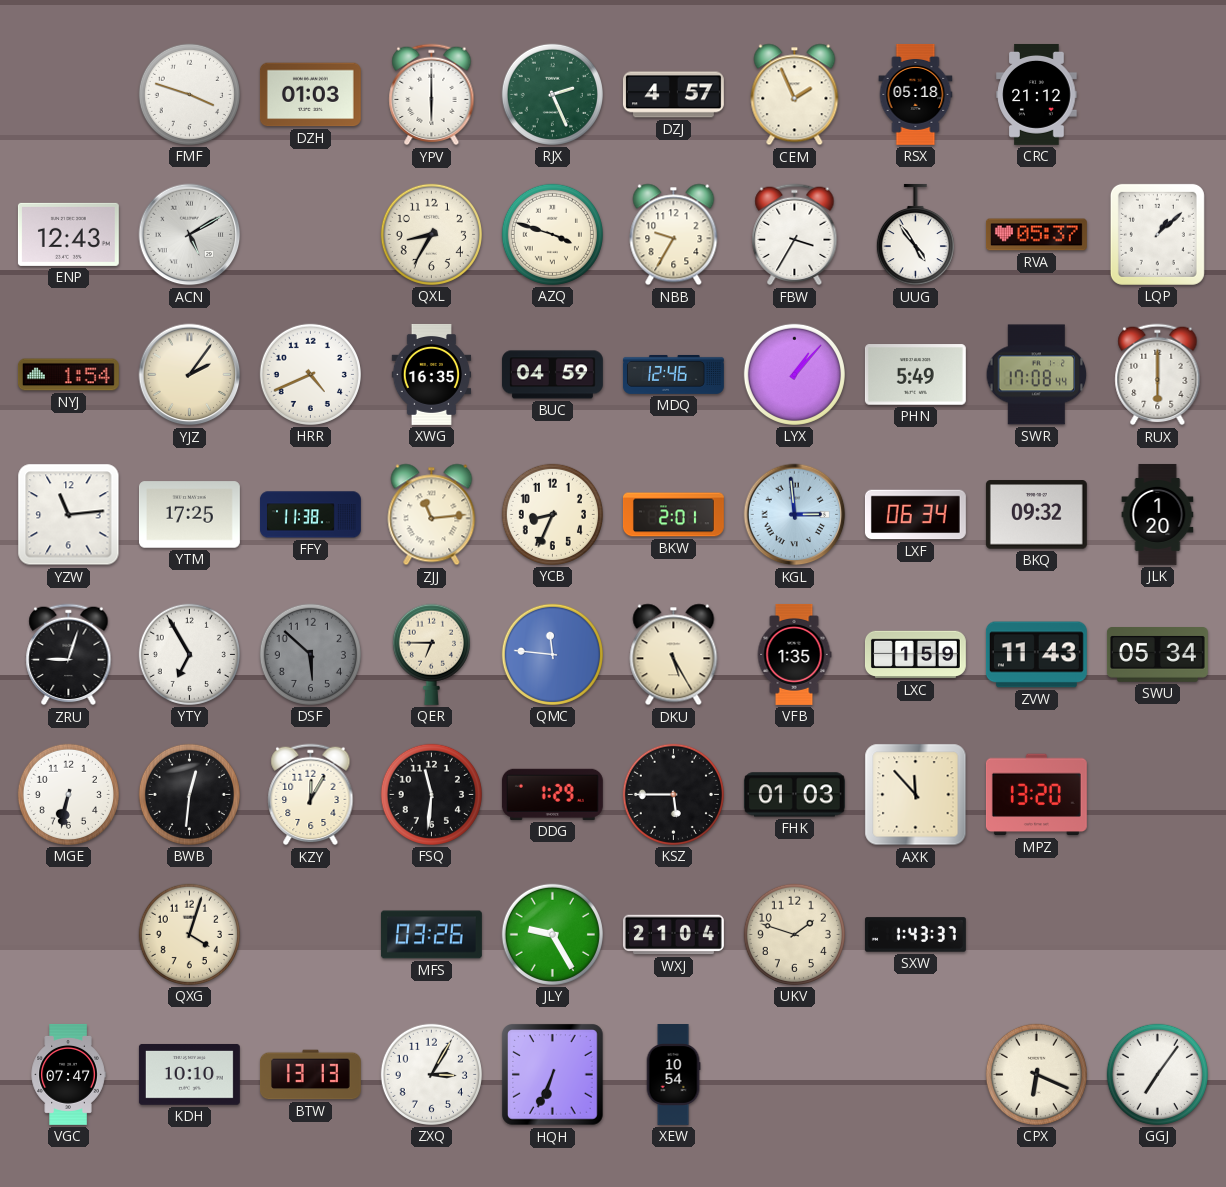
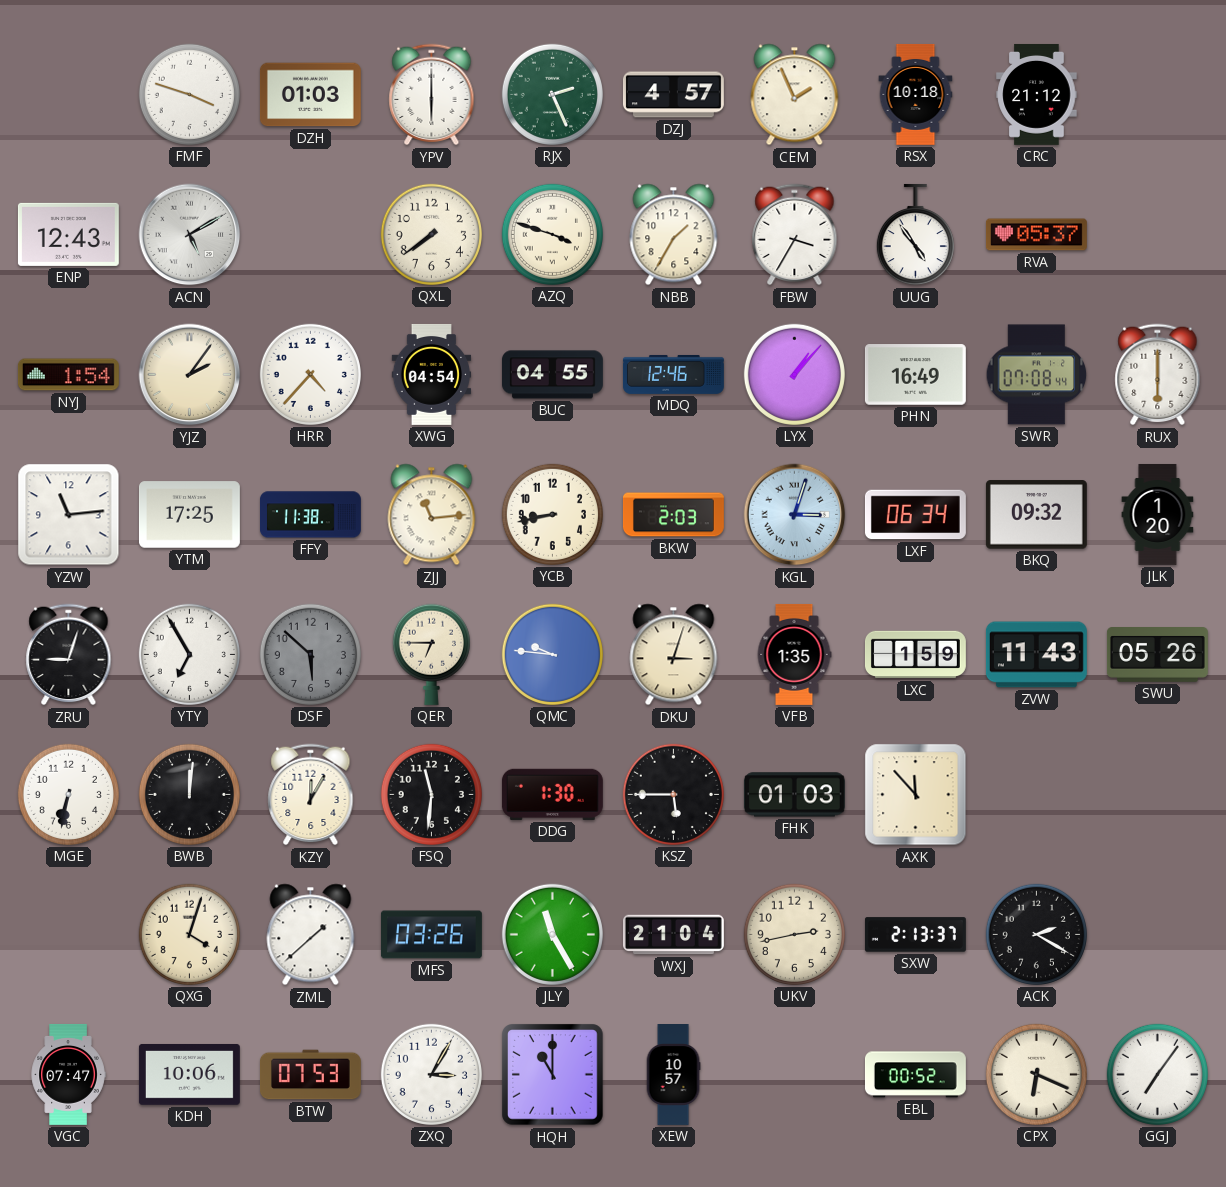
RSX: 05:18 -> 10:18
QXL: 8:35 -> 7:39
NBB: 9:35 -> 1:35
LQP: 1:08 -> none
HRR: 4:41 -> 4:37
XWG: 16:35 -> 04:54
BUC: 04:59 -> 04:55
PHN: 5:49 -> 16:49
SWR: 17:08 -> 07:08
YCB: 8:34 -> 8:43
BKW: 2:01 -> 2:03
KGL: 2:59 -> 3:03
QMC: 11:46 -> 9:46
DKU: 5:25 -> 3:03
SWU: 05:34 -> 05:26
BWB: 12:31 -> 12:01
DDG: 1:29 -> 1:30
MPZ: 13:20 -> none
ZML: none -> 1:38
JLY: 9:25 -> 11:25
UKV: 1:48 -> 2:43
SXW: 1:43 -> 2:13
ACK: none -> 2:20
KDH: 10:10 -> 10:06
BTW: 13:13 -> 07:53
HQH: 6:34 -> 11:00
XEW: 10:54 -> 10:57
EBL: none -> 00:52
